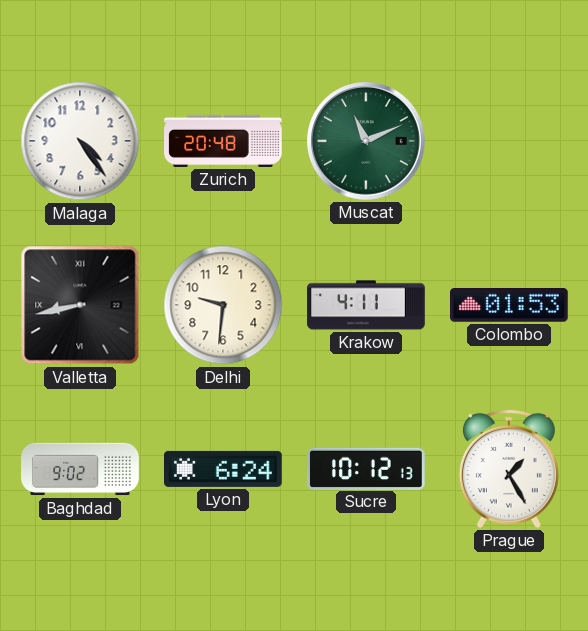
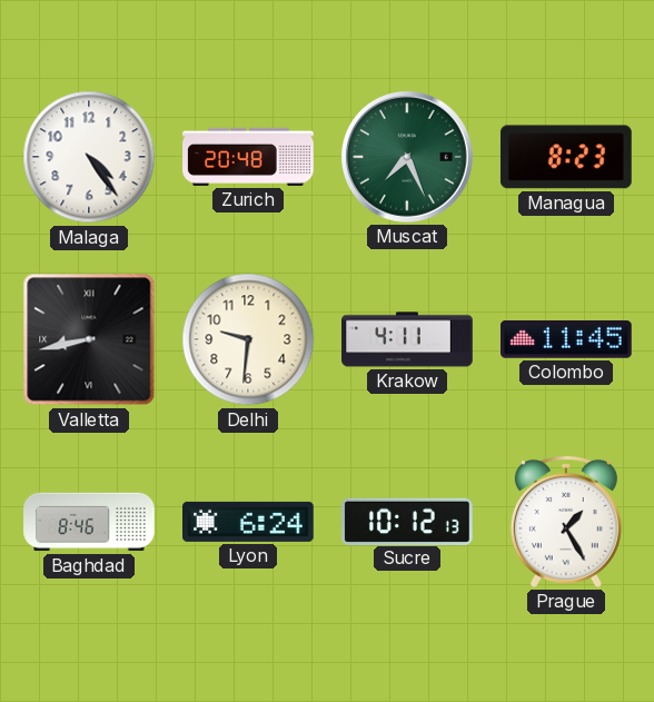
Muscat: 11:11 -> 7:26
Managua: none -> 8:23
Colombo: 01:53 -> 11:45
Baghdad: 9:02 -> 8:46
